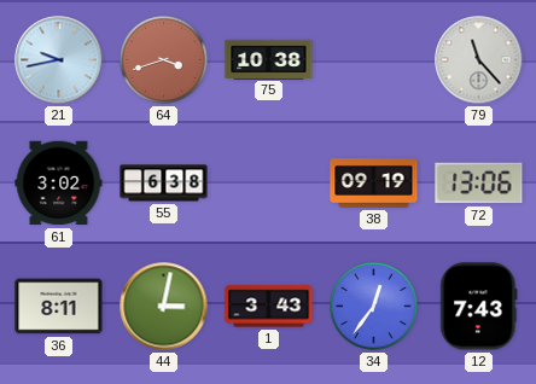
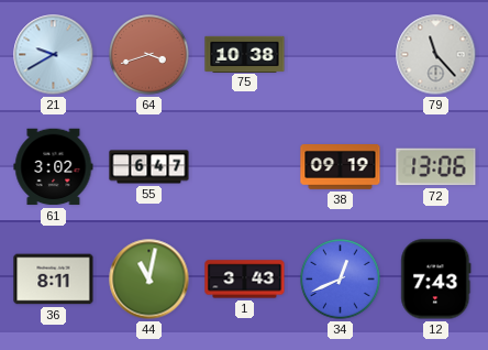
21: 9:43 -> 9:40
55: 6:38 -> 6:47
44: 3:02 -> 11:02
34: 12:36 -> 12:41
